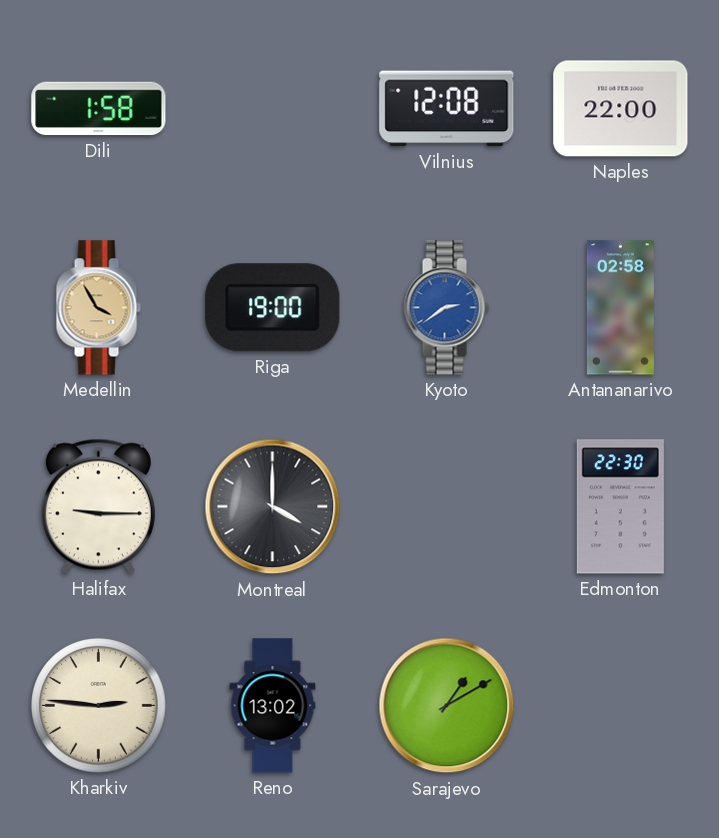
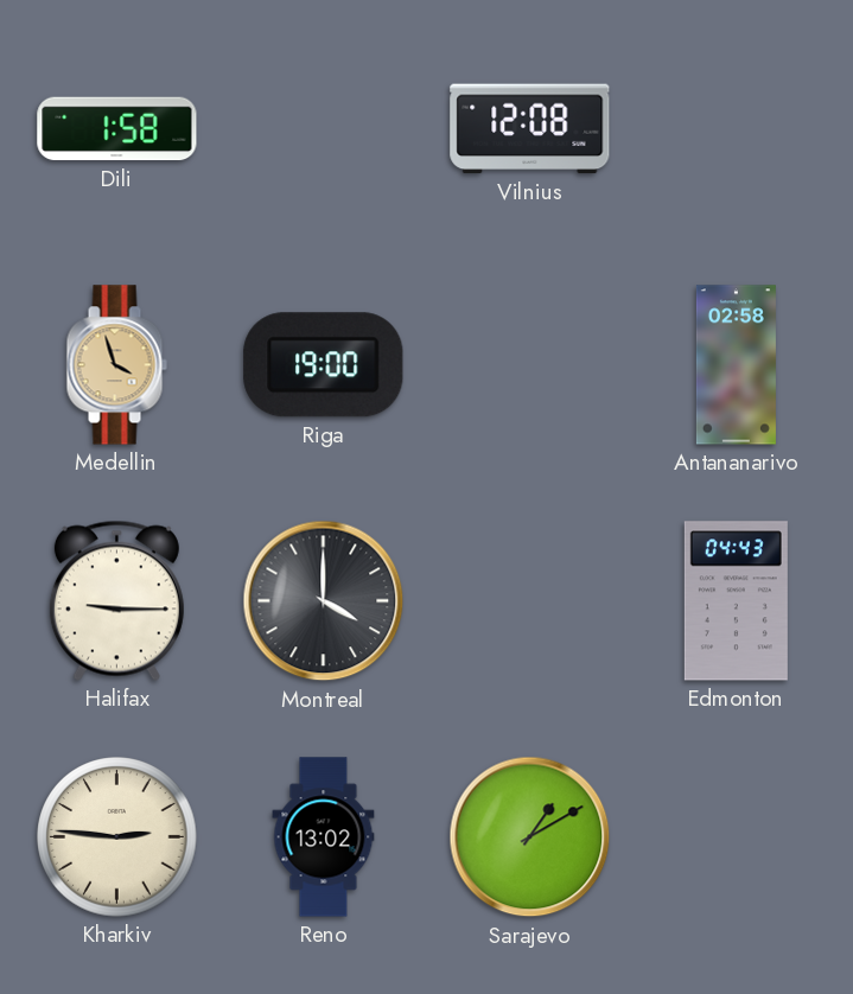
Naples: 22:00 -> none
Medellin: 3:55 -> 3:57
Kyoto: 2:39 -> none
Edmonton: 22:30 -> 04:43
